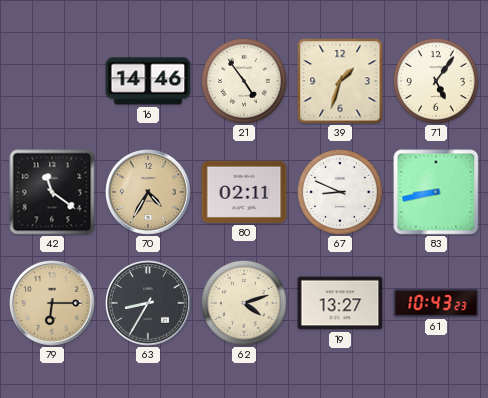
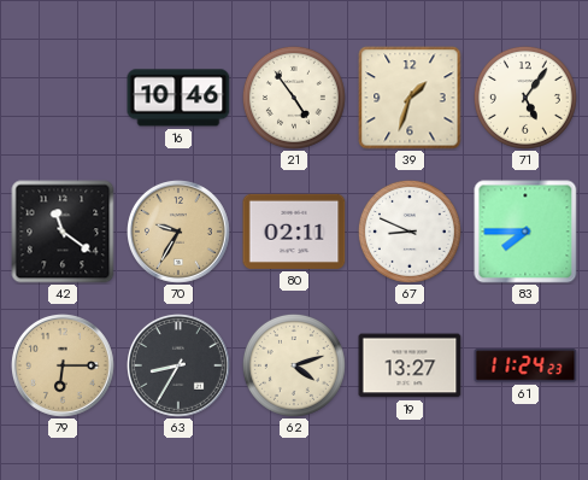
16: 14:46 -> 10:46
70: 4:35 -> 9:35
83: 8:43 -> 7:45
61: 10:43 -> 11:24
